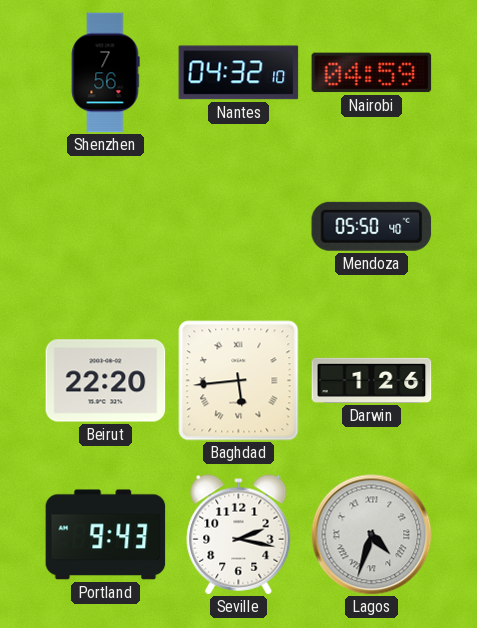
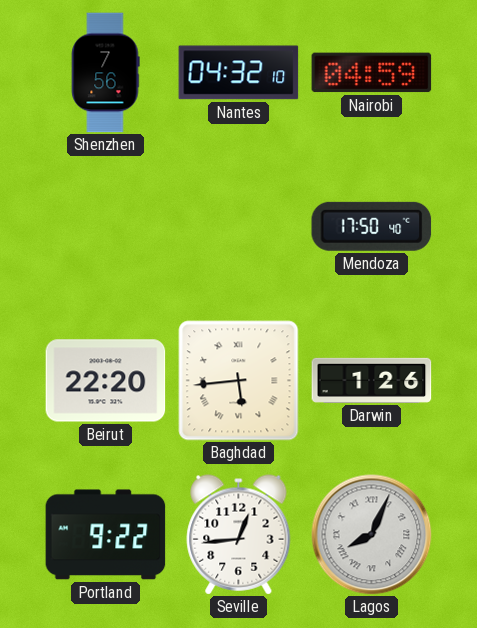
Mendoza: 05:50 -> 17:50
Portland: 9:43 -> 9:22
Seville: 2:17 -> 12:44
Lagos: 4:33 -> 8:04
